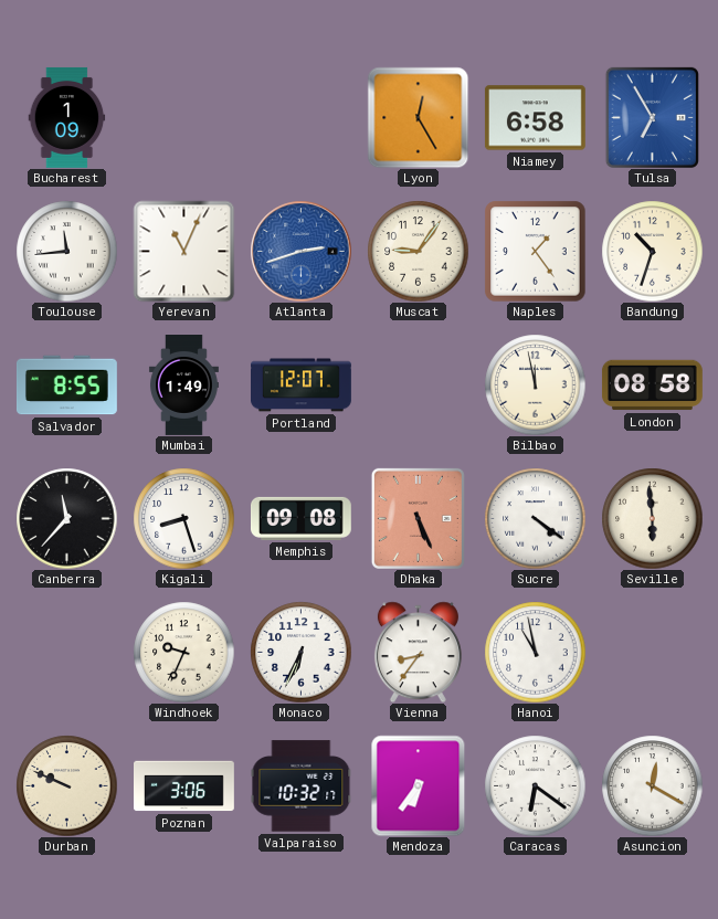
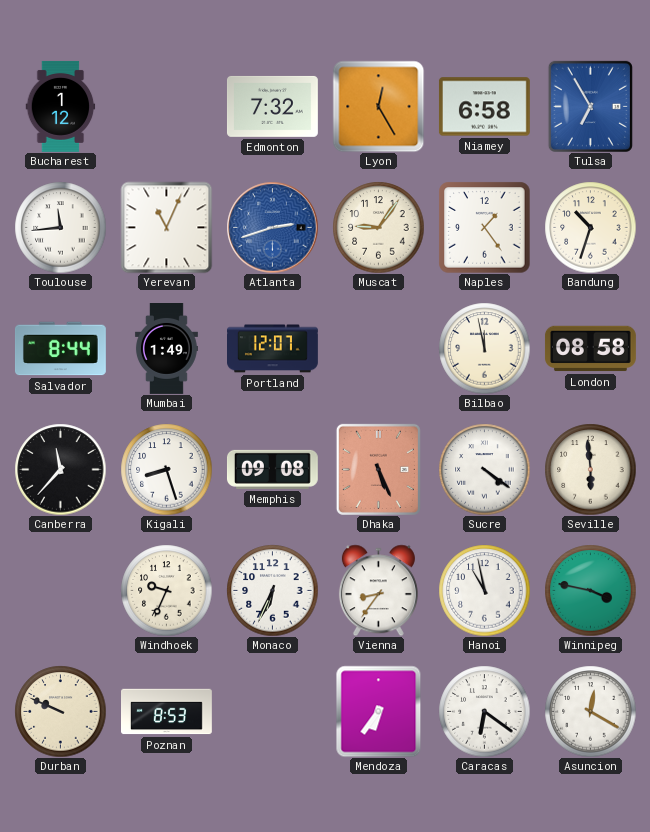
Bucharest: 1:09 -> 1:12
Edmonton: none -> 7:32
Salvador: 8:55 -> 8:44
Winnipeg: none -> 3:47
Poznan: 3:06 -> 8:53
Valparaiso: 10:32 -> none
